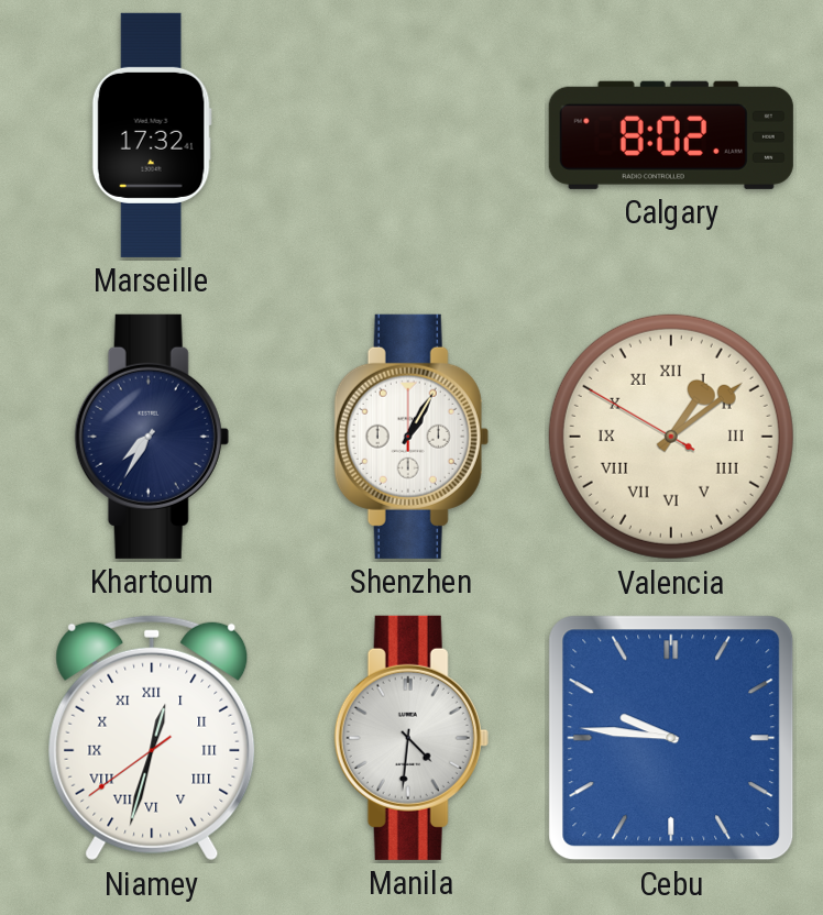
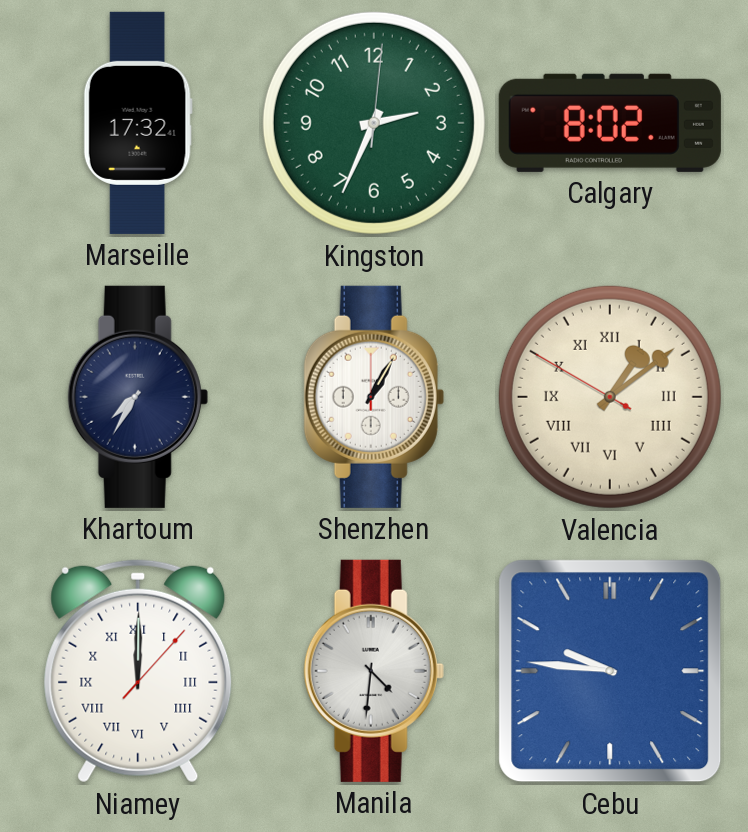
Kingston: none -> 2:34
Niamey: 12:32 -> 12:00
